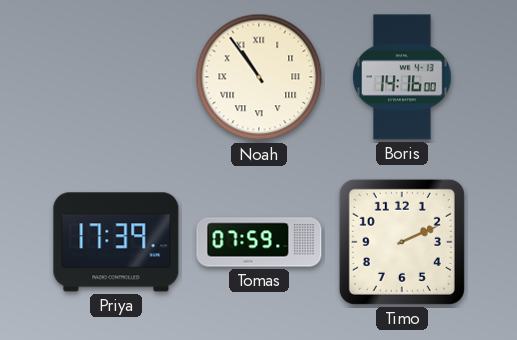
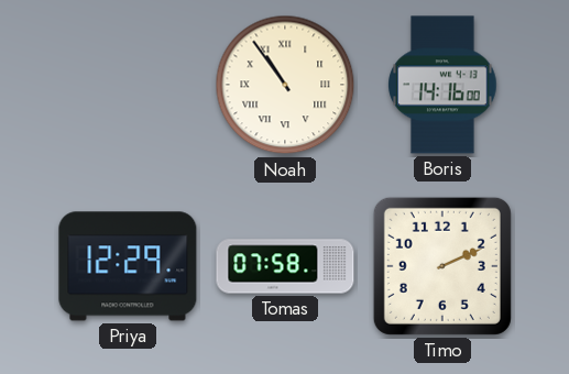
Priya: 17:39 -> 12:29
Tomas: 07:59 -> 07:58
